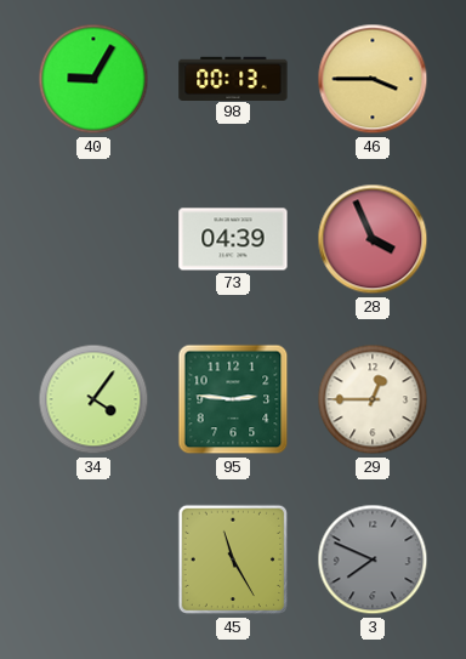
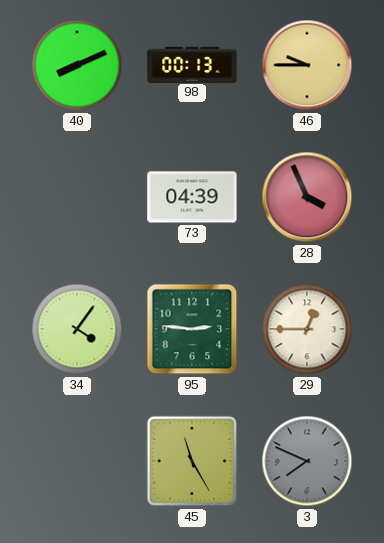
40: 9:05 -> 8:11
46: 3:45 -> 9:45
